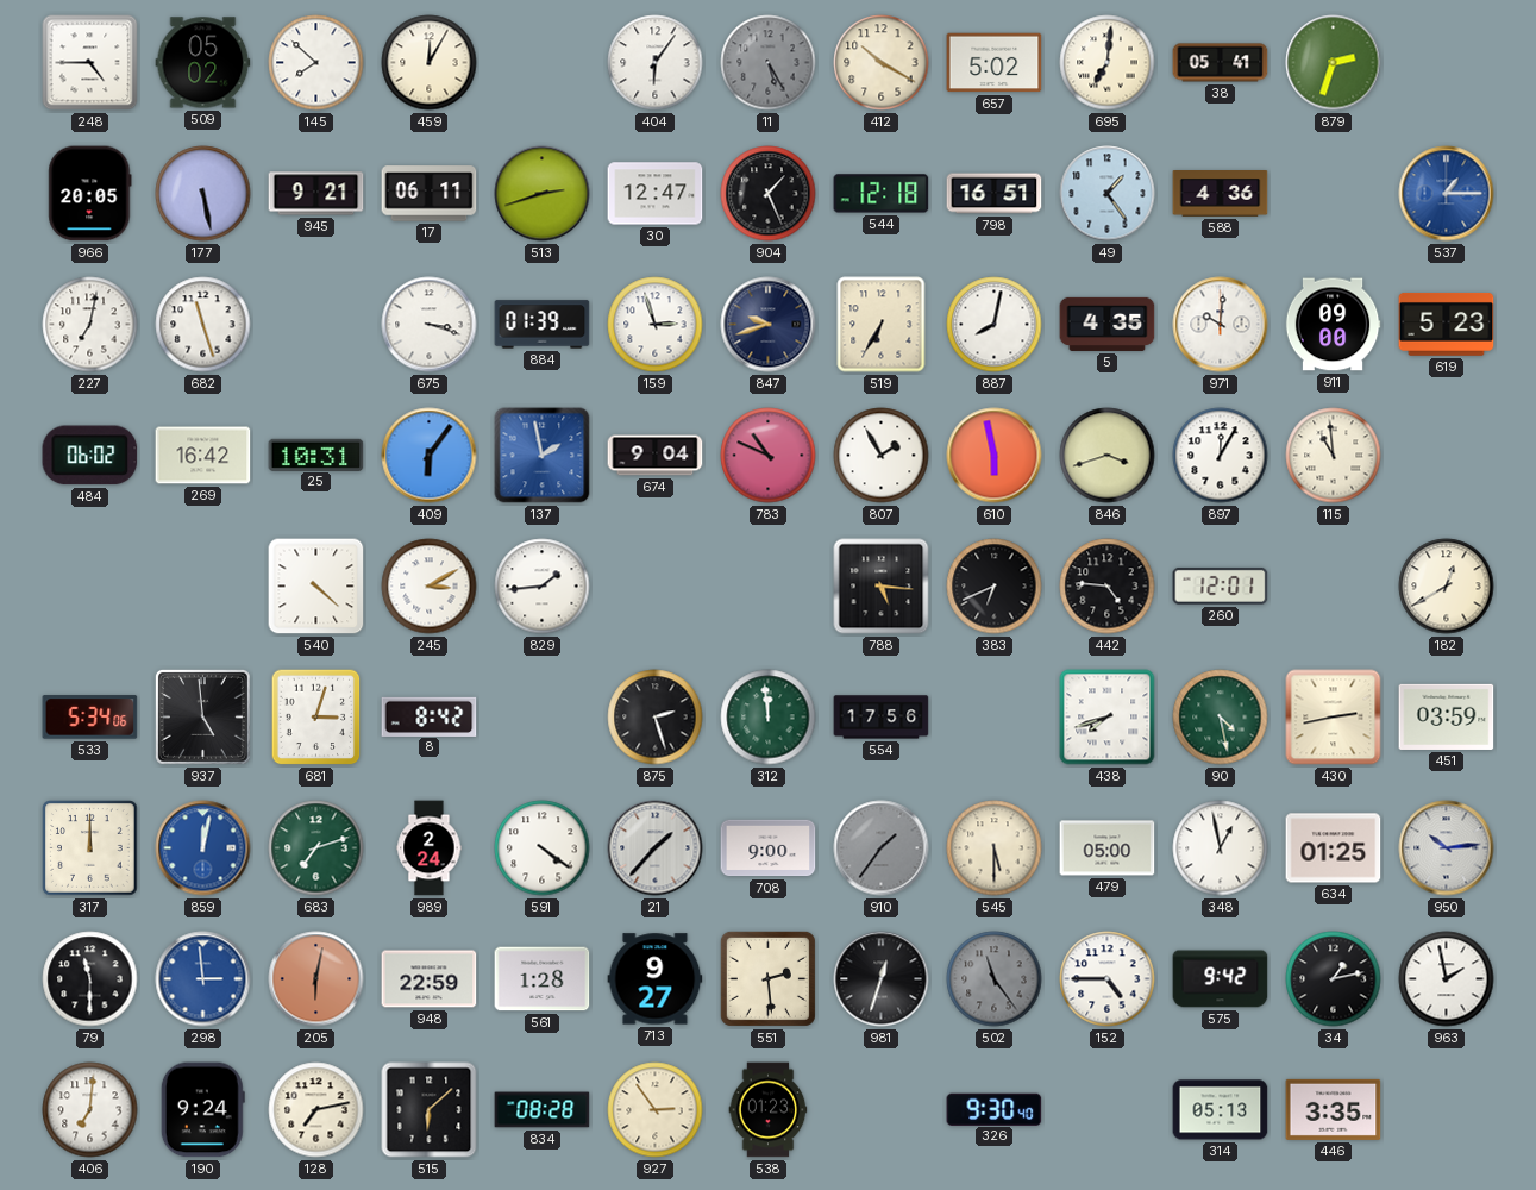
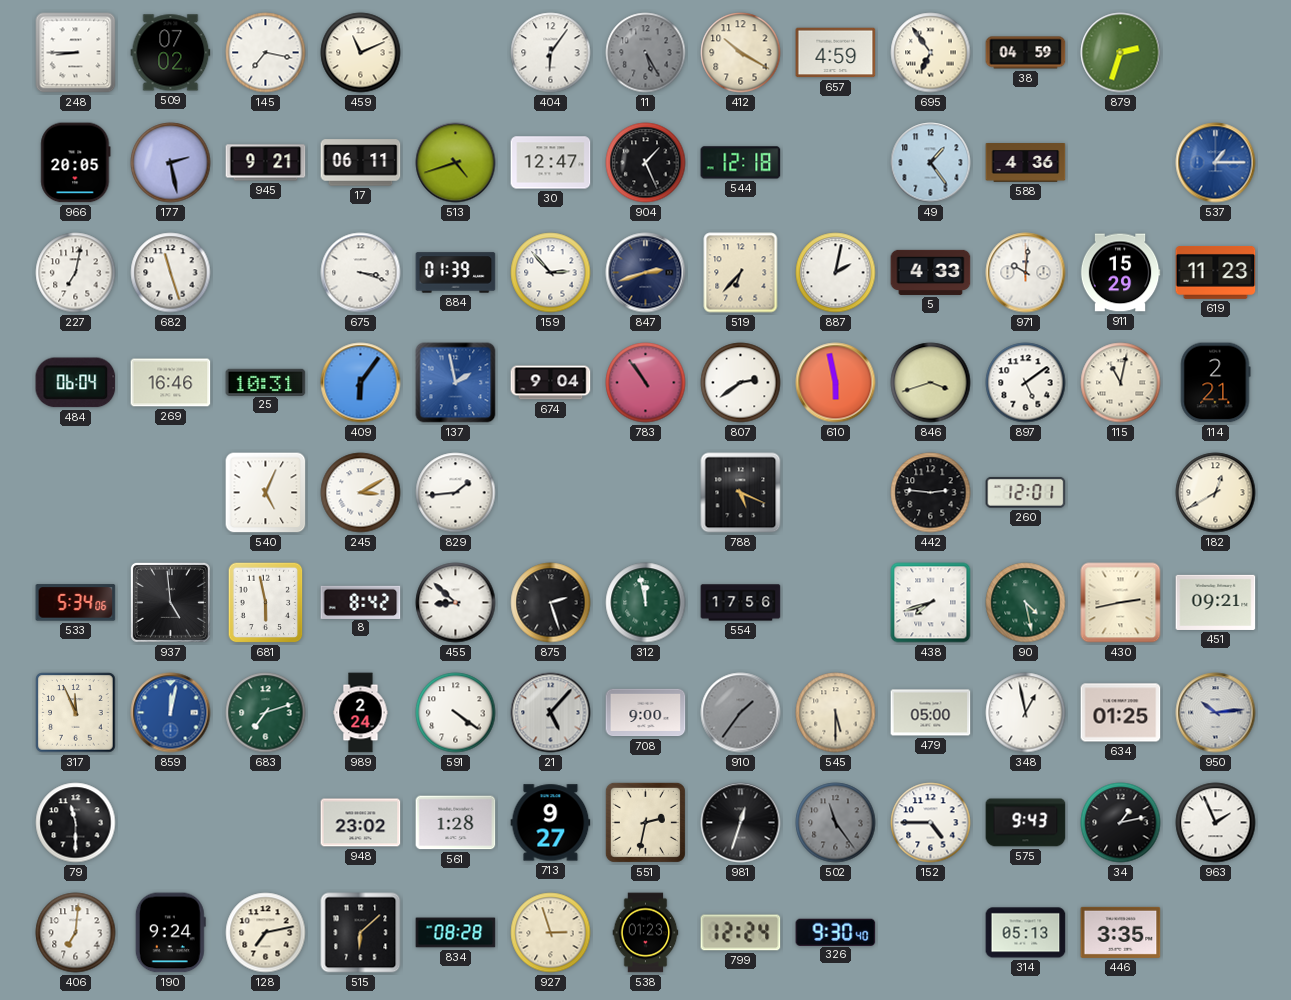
248: 4:45 -> 8:45
509: 05:02 -> 07:02
145: 7:52 -> 7:17
459: 12:05 -> 11:11
657: 5:02 -> 4:59
695: 7:01 -> 6:54
38: 05:41 -> 04:59
177: 5:28 -> 2:28
513: 2:42 -> 4:42
798: 16:51 -> none
159: 2:57 -> 2:53
847: 9:42 -> 2:42
519: 6:35 -> 6:37
887: 8:02 -> 2:02
5: 4:35 -> 4:33
911: 09:00 -> 15:29
619: 5:23 -> 11:23
484: 06:02 -> 06:04
269: 16:42 -> 16:46
783: 10:49 -> 10:54
807: 1:55 -> 2:39
897: 12:05 -> 5:09
115: 10:59 -> 11:02
114: none -> 2:21
540: 4:22 -> 5:04
788: 5:16 -> 5:19
383: 6:41 -> none
442: 4:46 -> 2:46
681: 3:03 -> 5:58
455: none -> 8:52
312: 11:59 -> 11:58
451: 03:59 -> 09:21
317: 12:00 -> 11:56
21: 1:37 -> 5:07
298: 2:59 -> none
205: 6:02 -> none
948: 22:59 -> 23:02
551: 2:29 -> 2:32
575: 9:42 -> 9:43
963: 1:58 -> 1:56
927: 2:54 -> 2:57
799: none -> 12:24
